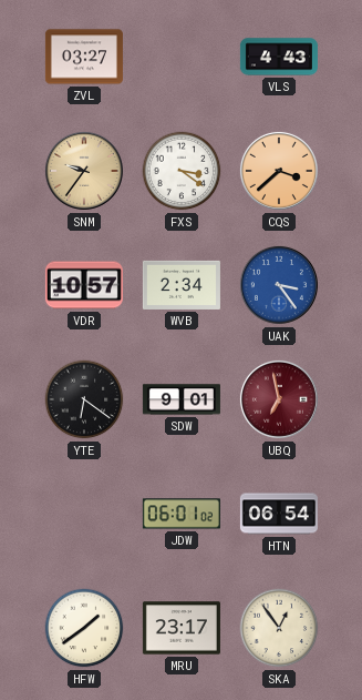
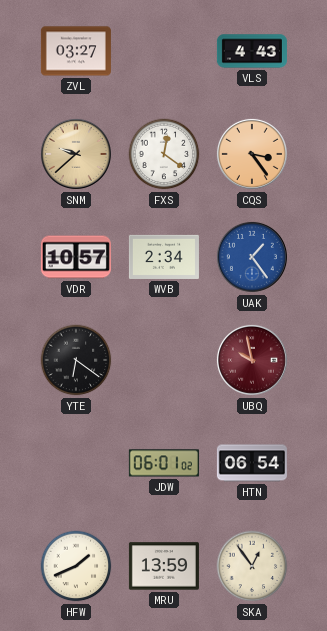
SNM: 9:36 -> 9:38
FXS: 3:21 -> 12:21
CQS: 3:38 -> 3:24
UAK: 3:24 -> 1:24
SDW: 9:01 -> none
UBQ: 6:58 -> 9:58
HFW: 1:39 -> 1:41
MRU: 23:17 -> 13:59
